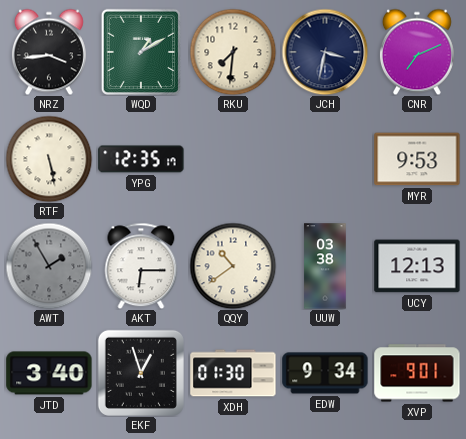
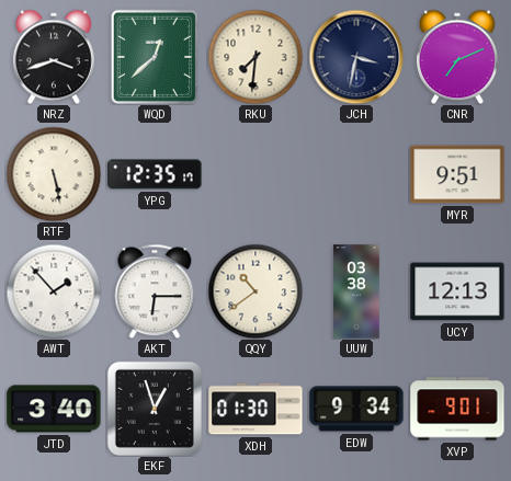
NRZ: 3:44 -> 3:42
WQD: 1:10 -> 12:38
MYR: 9:53 -> 9:51
AWT: 1:55 -> 1:53
AWT dial: grey -> white
